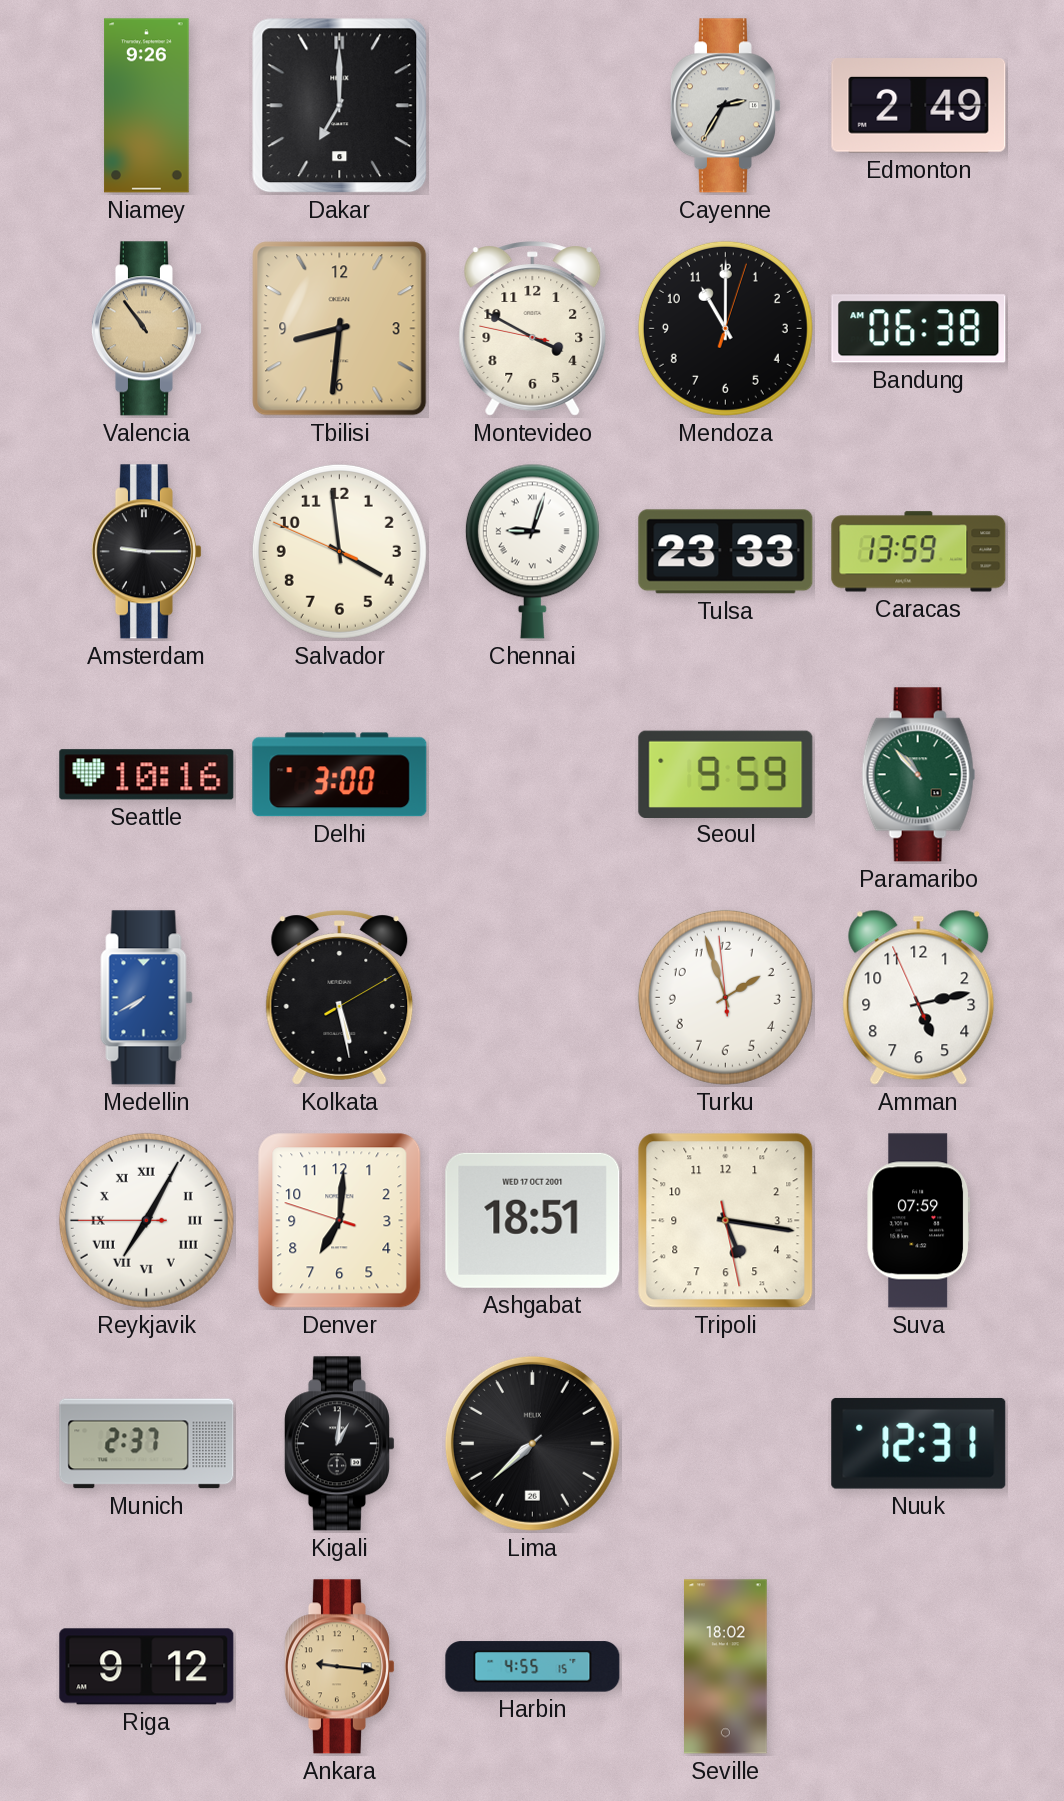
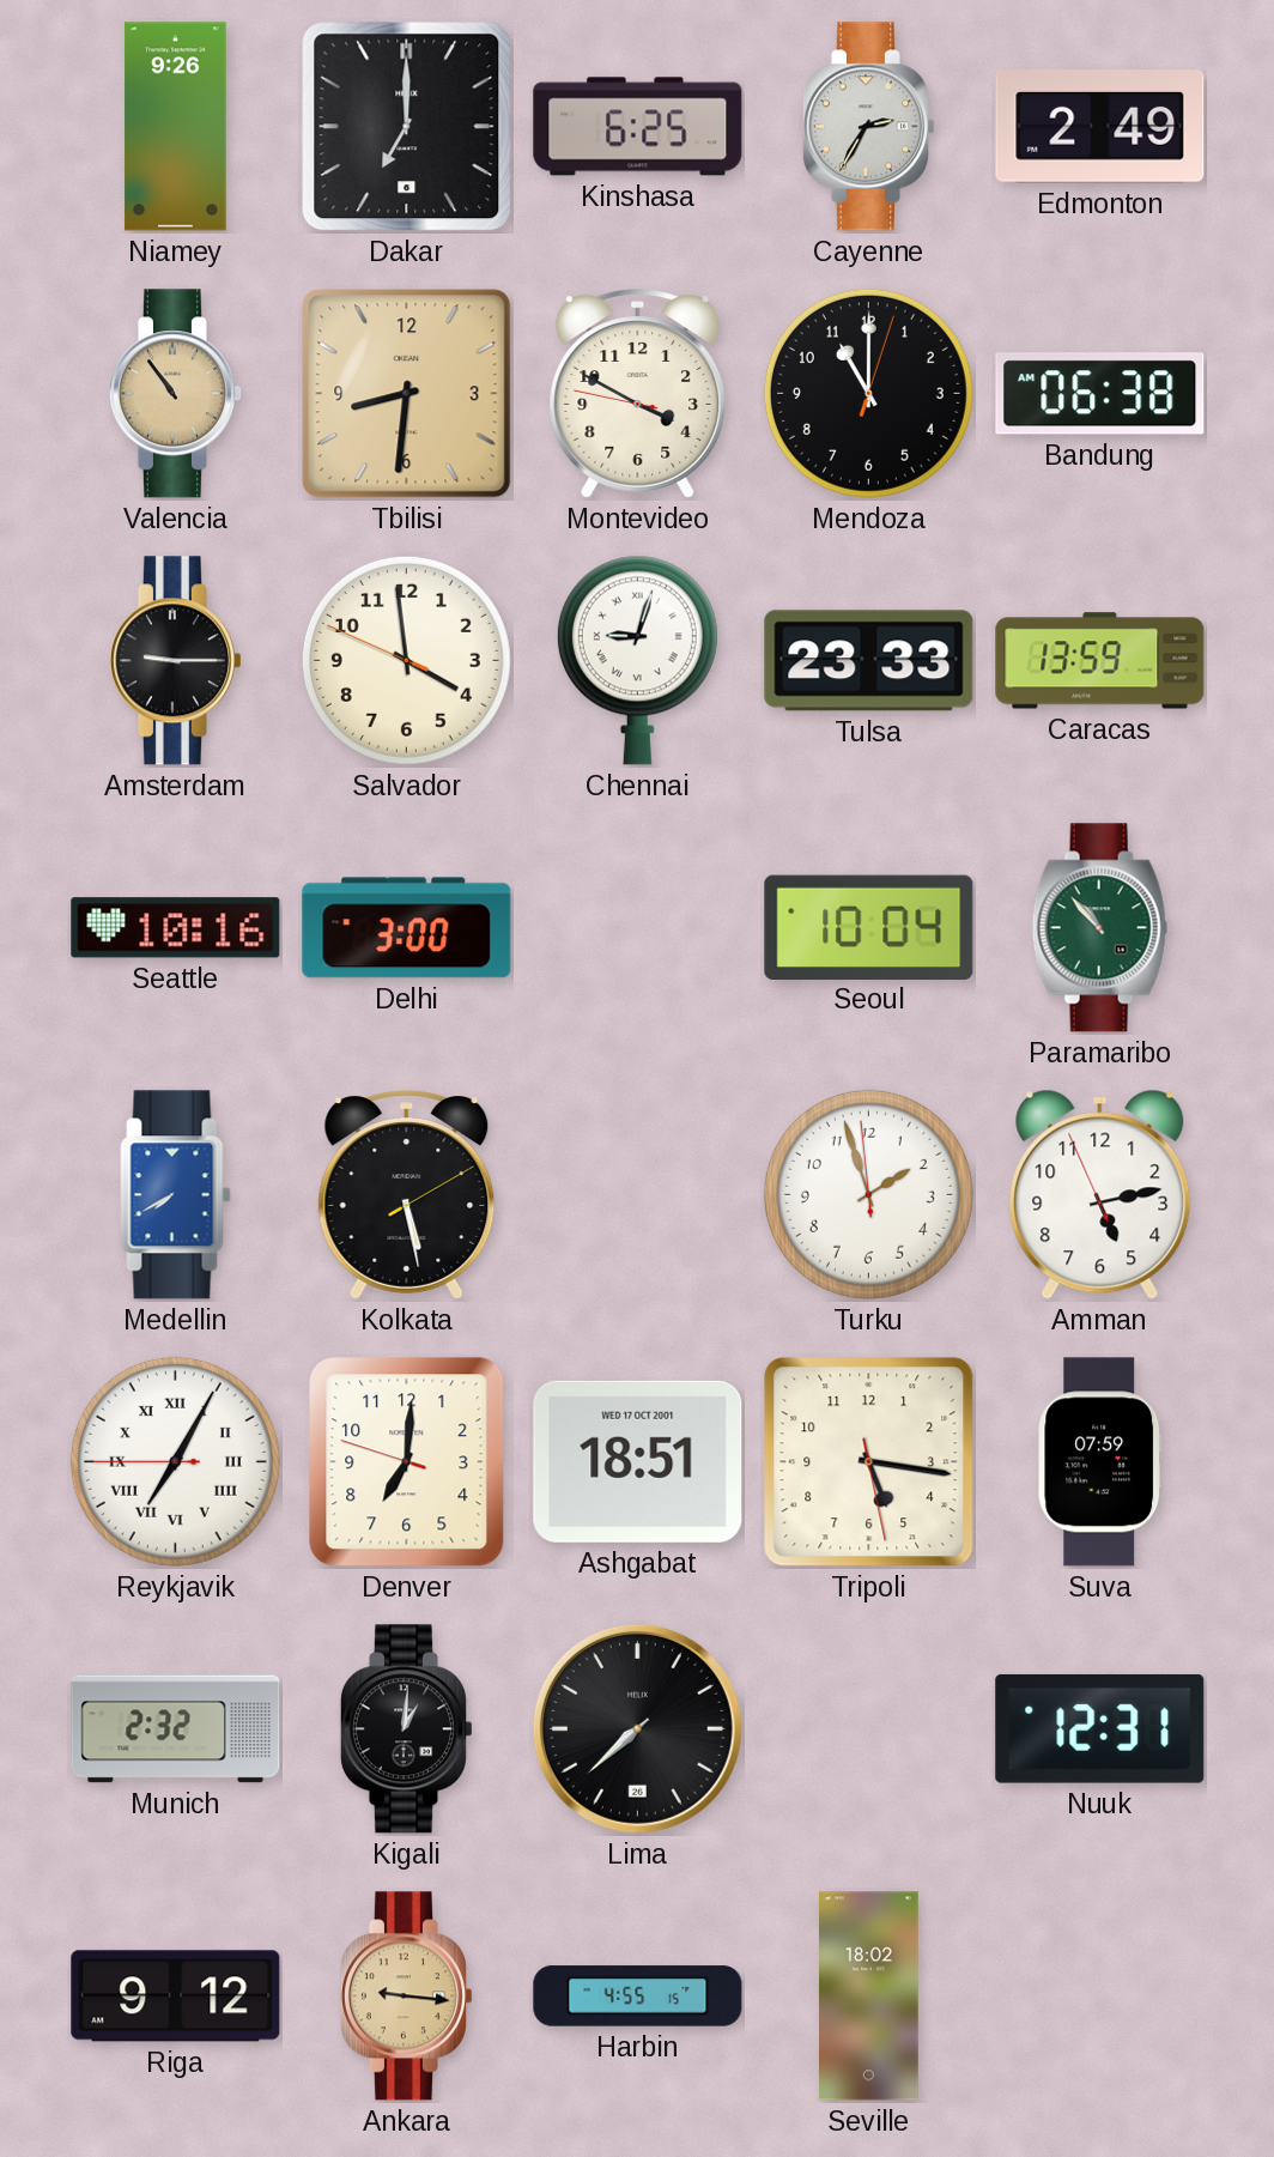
Kinshasa: none -> 6:25
Seoul: 9:59 -> 10:04
Munich: 2:37 -> 2:32
